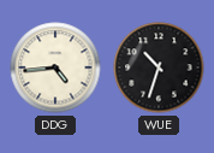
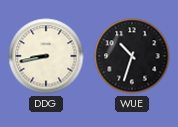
DDG: 4:44 -> 8:43
